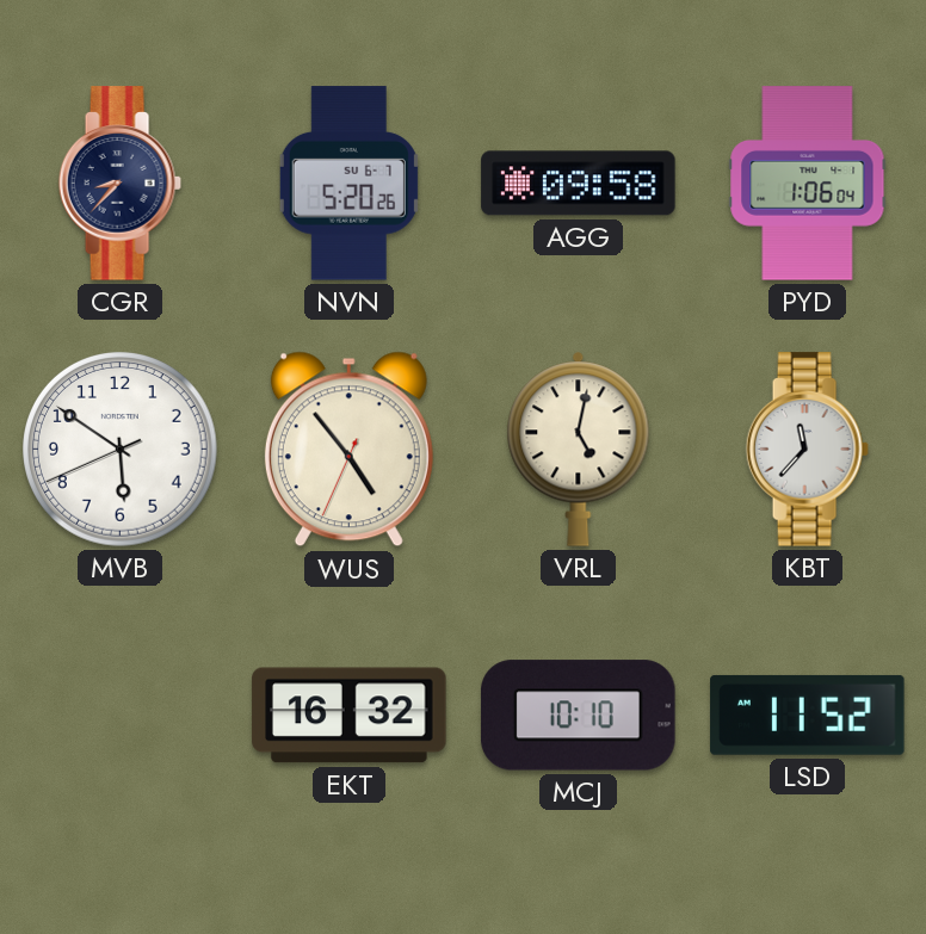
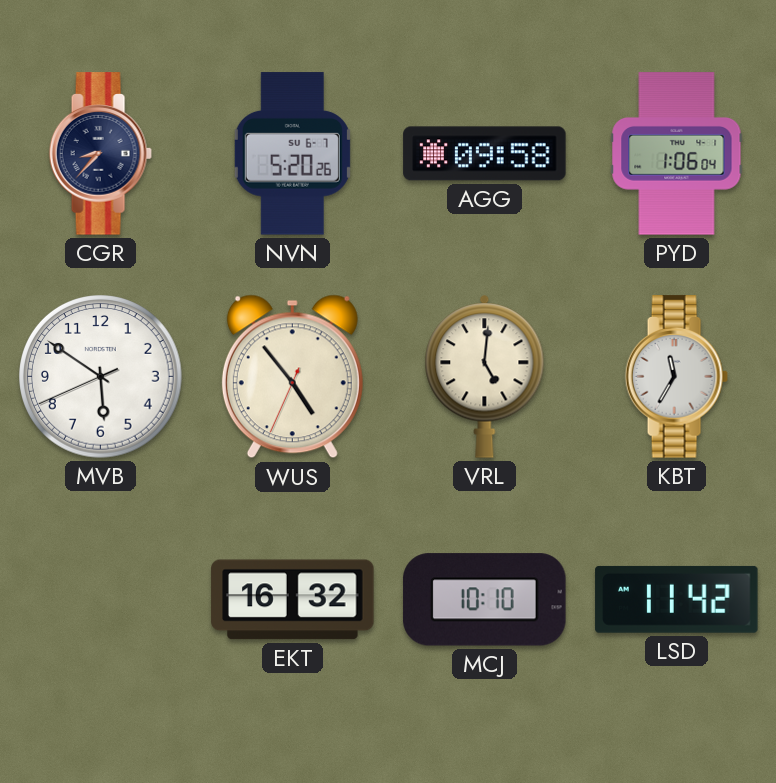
VRL: 5:02 -> 5:01
KBT: 11:37 -> 11:35
LSD: 11:52 -> 11:42
